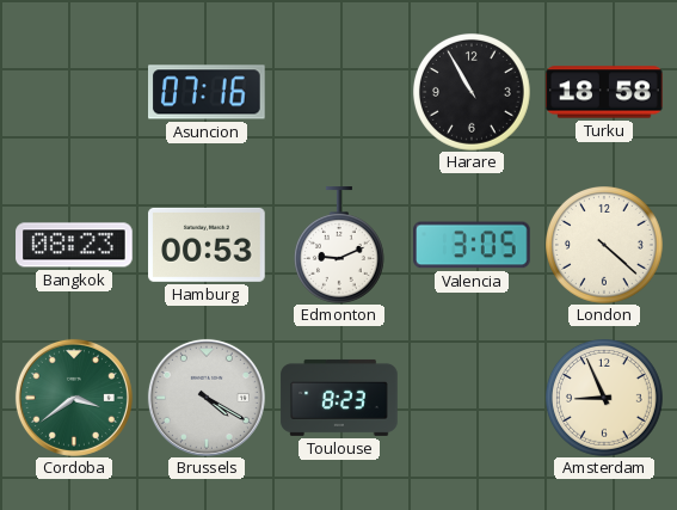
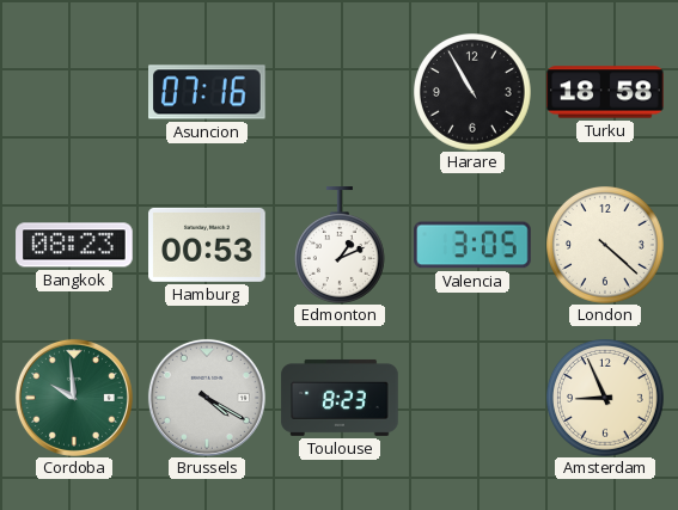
Edmonton: 9:11 -> 1:11
Cordoba: 3:39 -> 9:59
